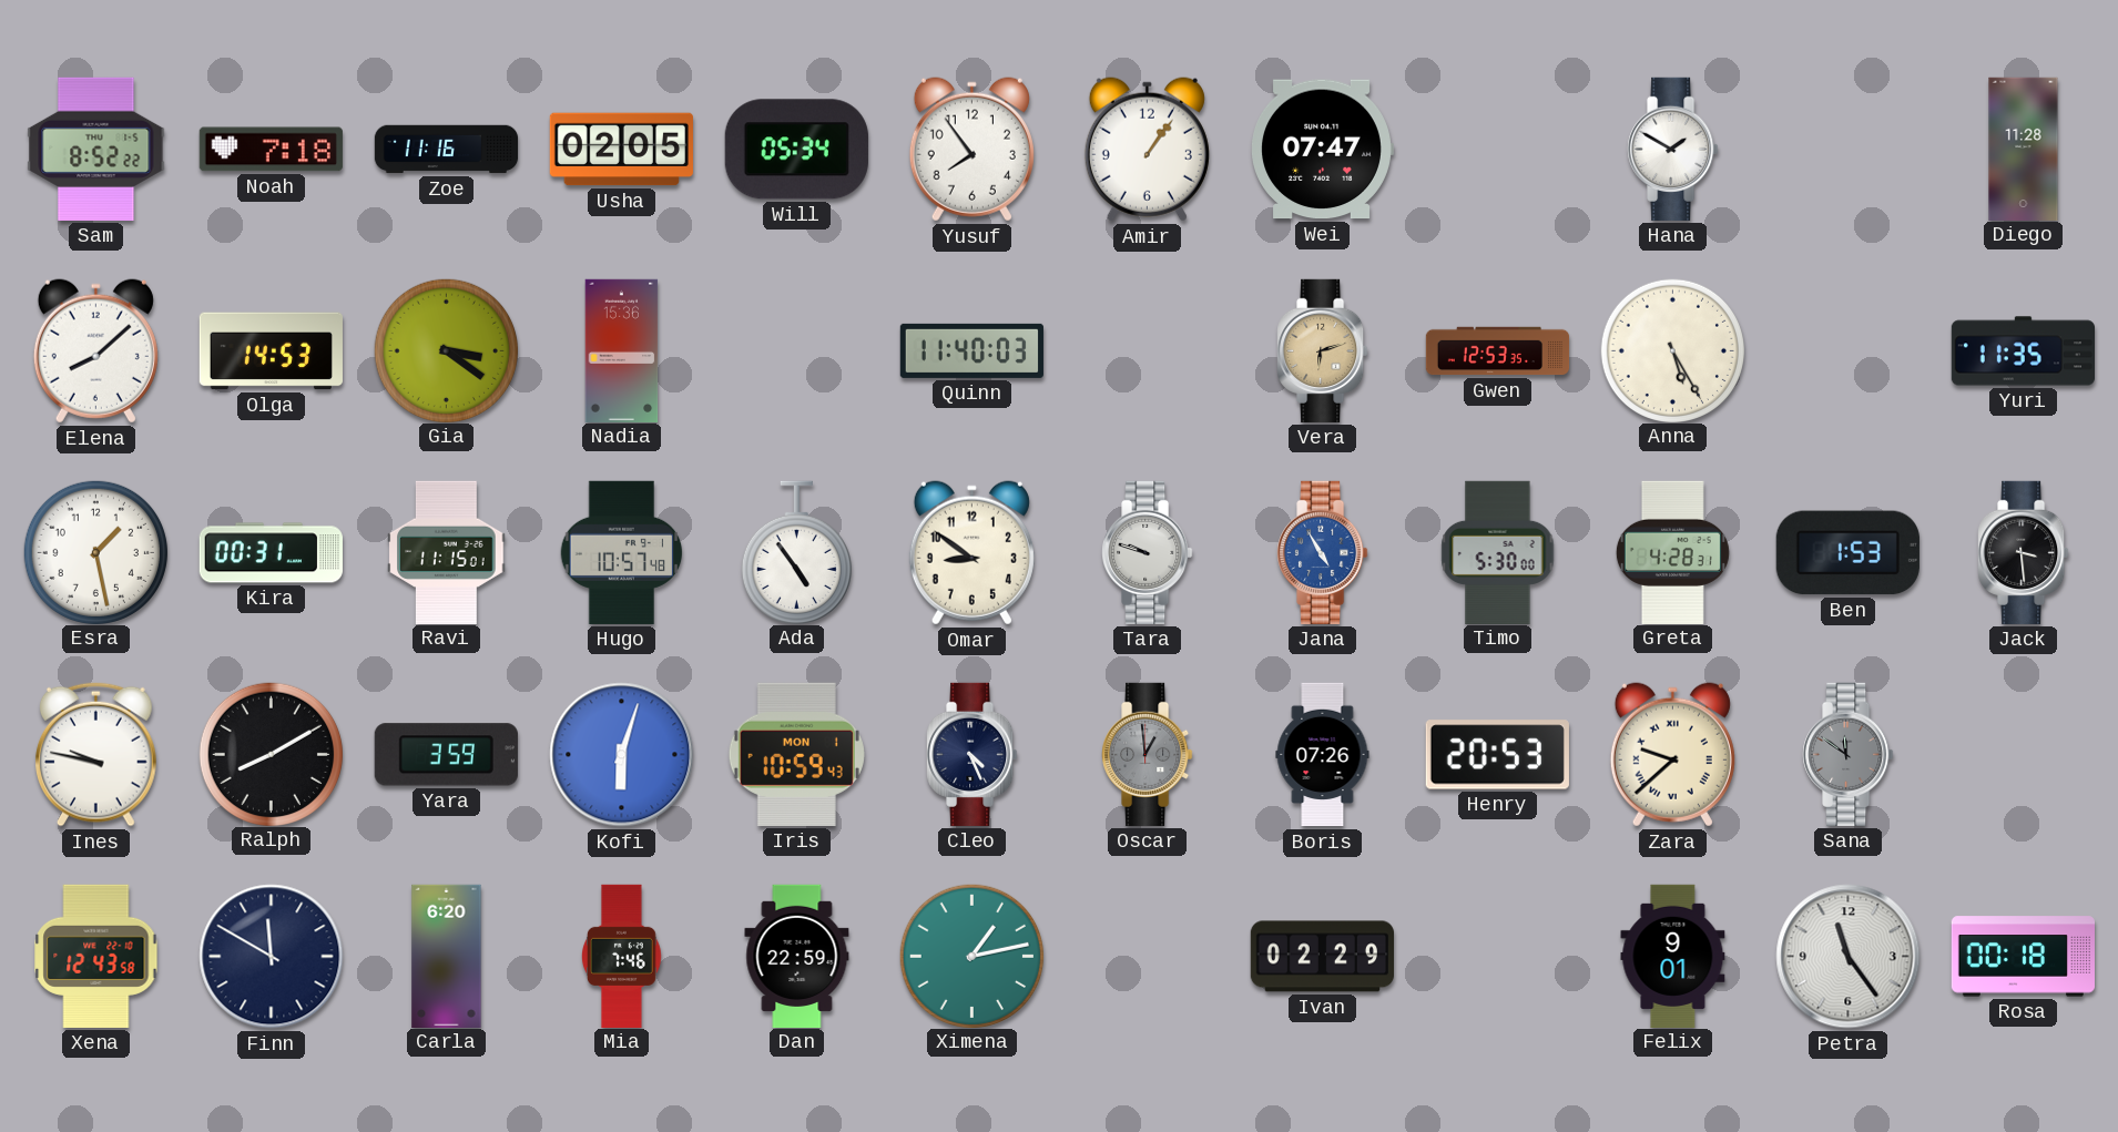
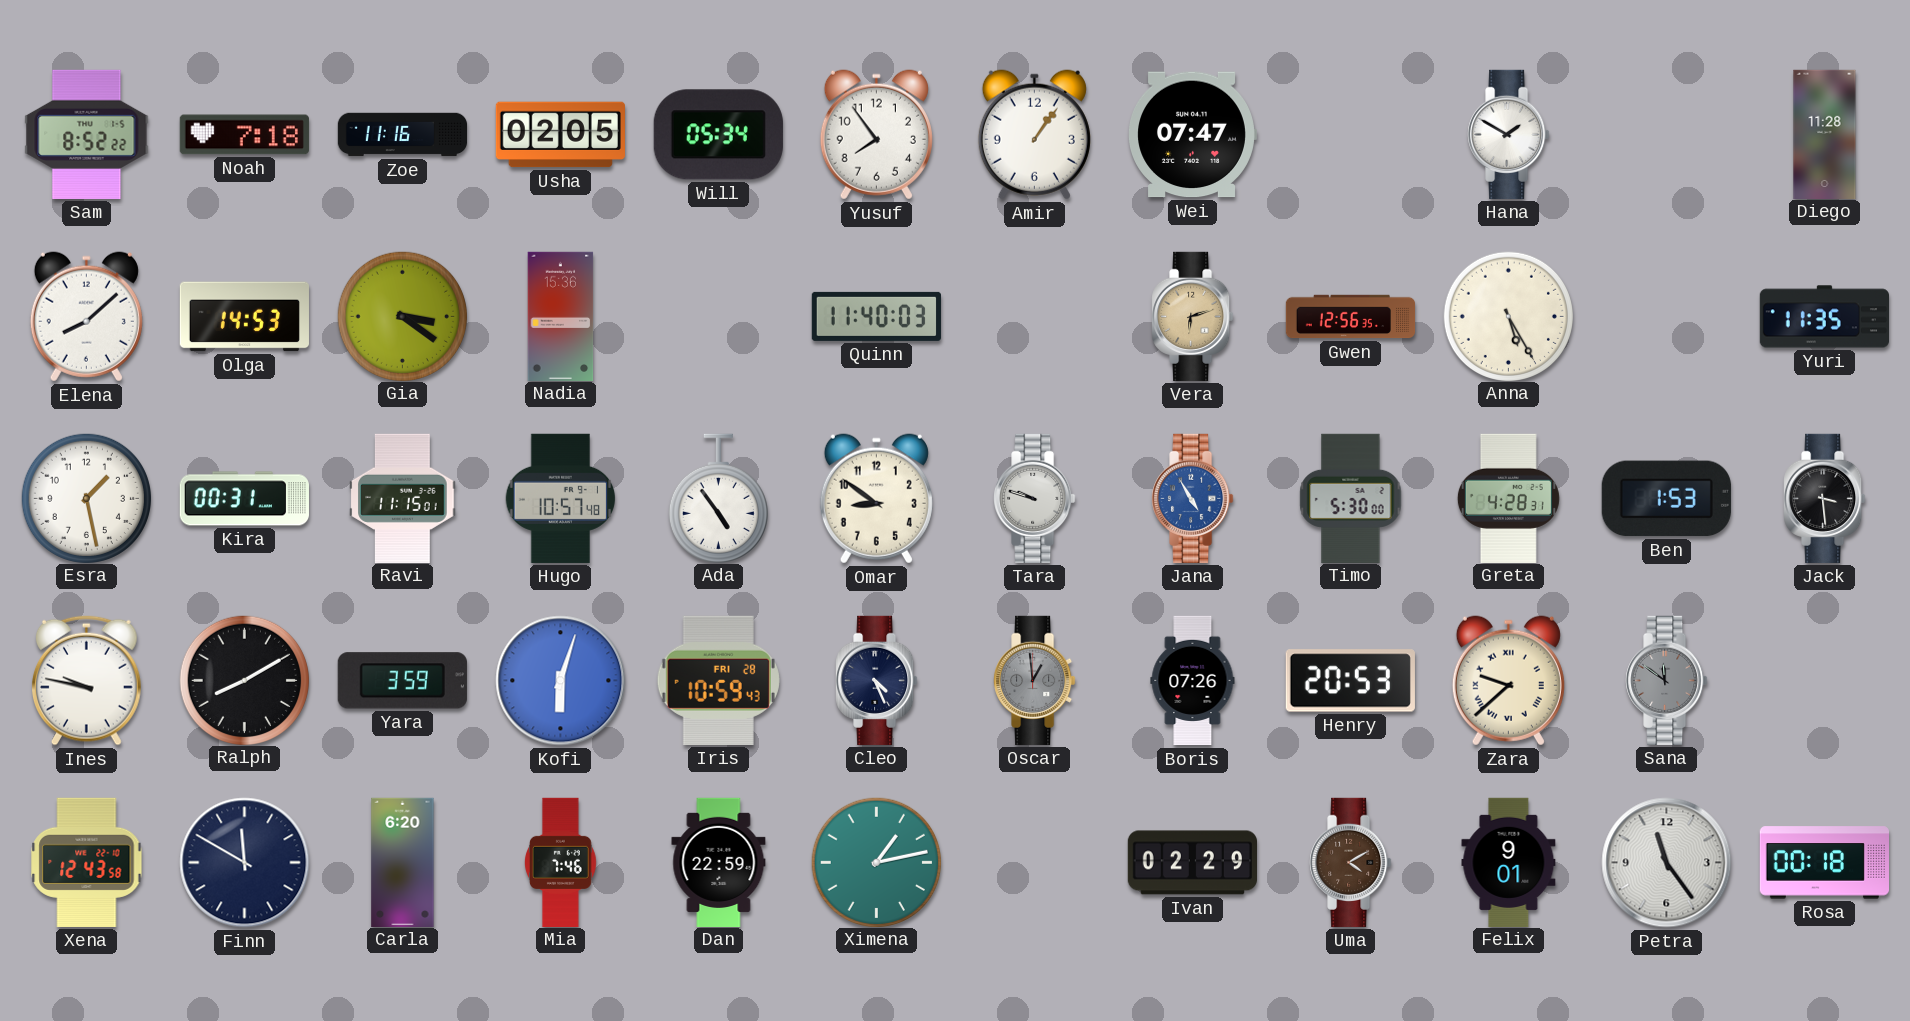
Gwen: 12:53 -> 12:56
Iris date: MON 1 -> FRI 28
Uma: none -> 4:10
